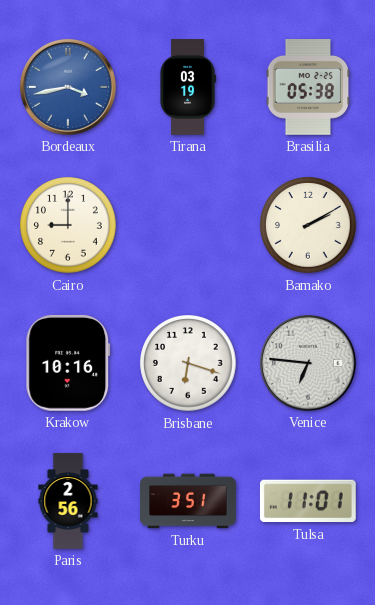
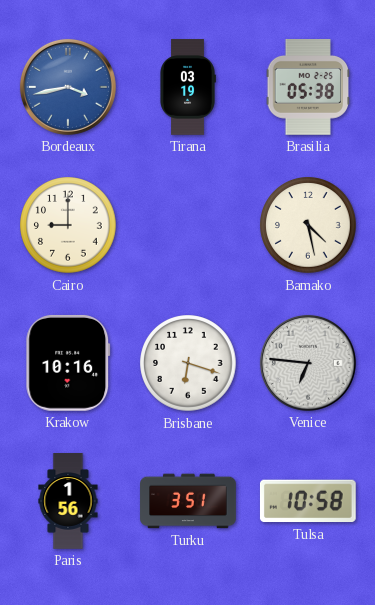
Bamako: 2:10 -> 4:28
Paris: 2:56 -> 1:56
Tulsa: 11:01 -> 10:58
